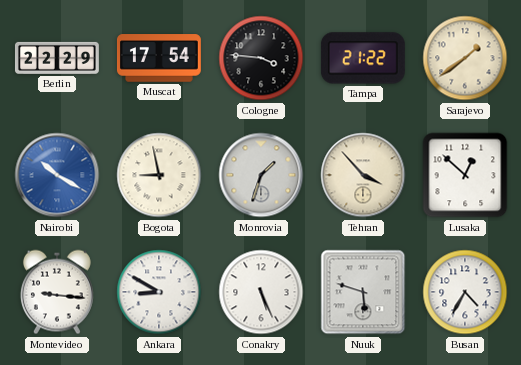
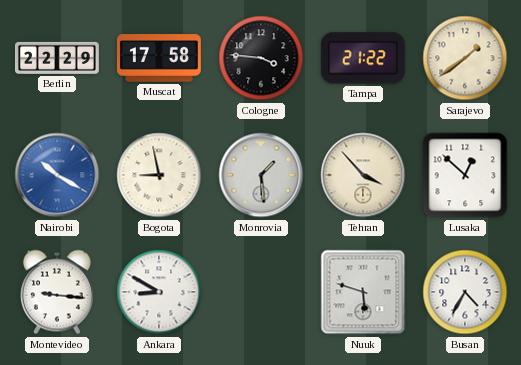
Muscat: 17:54 -> 17:58
Monrovia: 1:33 -> 1:29
Conakry: 5:26 -> none
